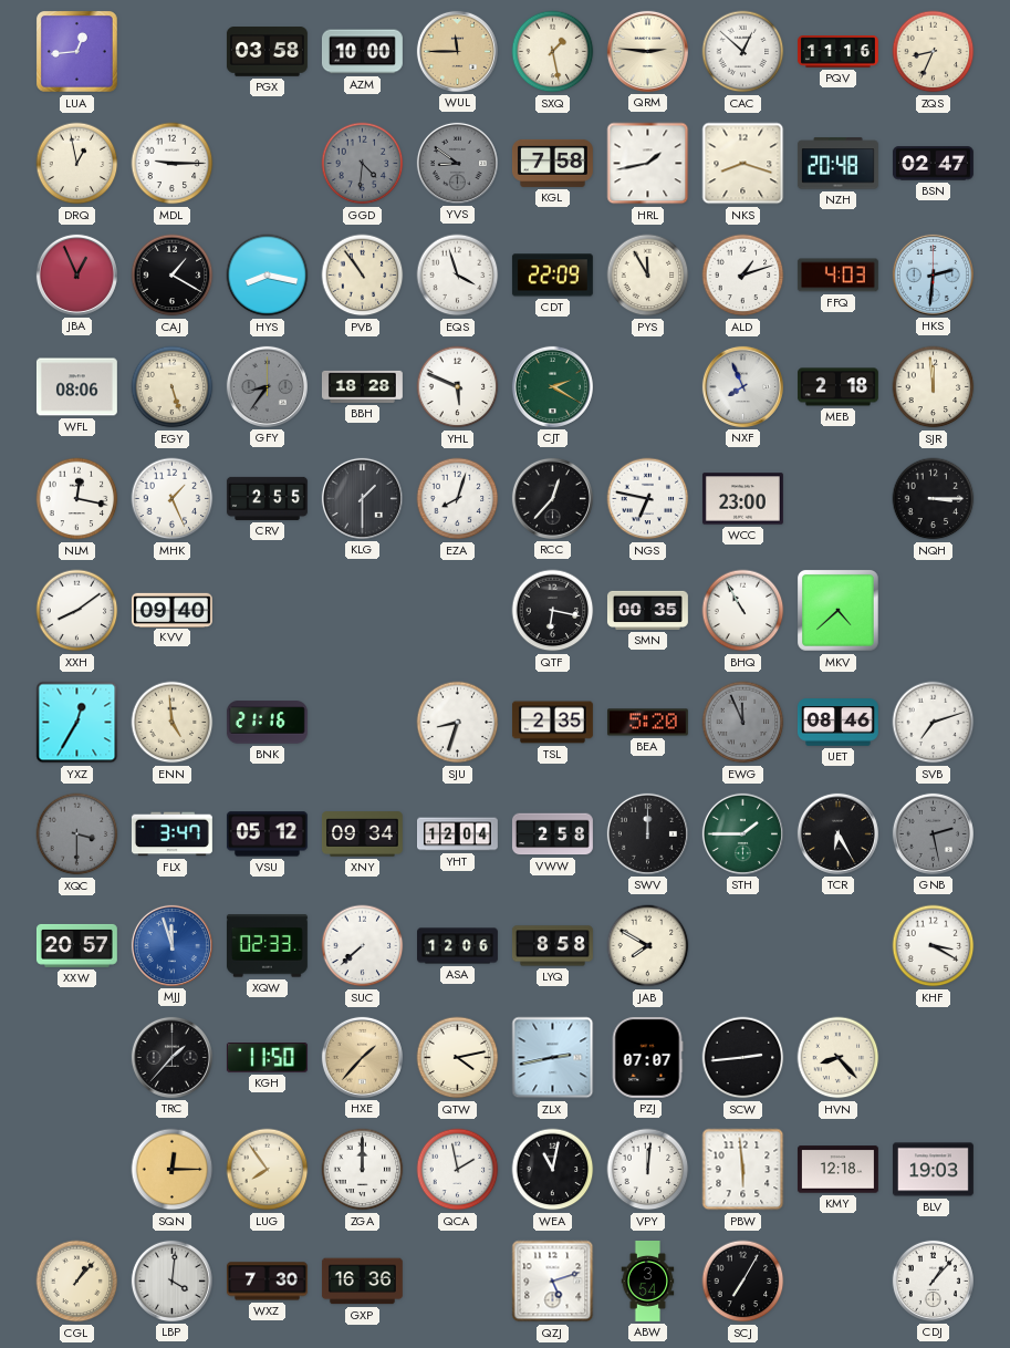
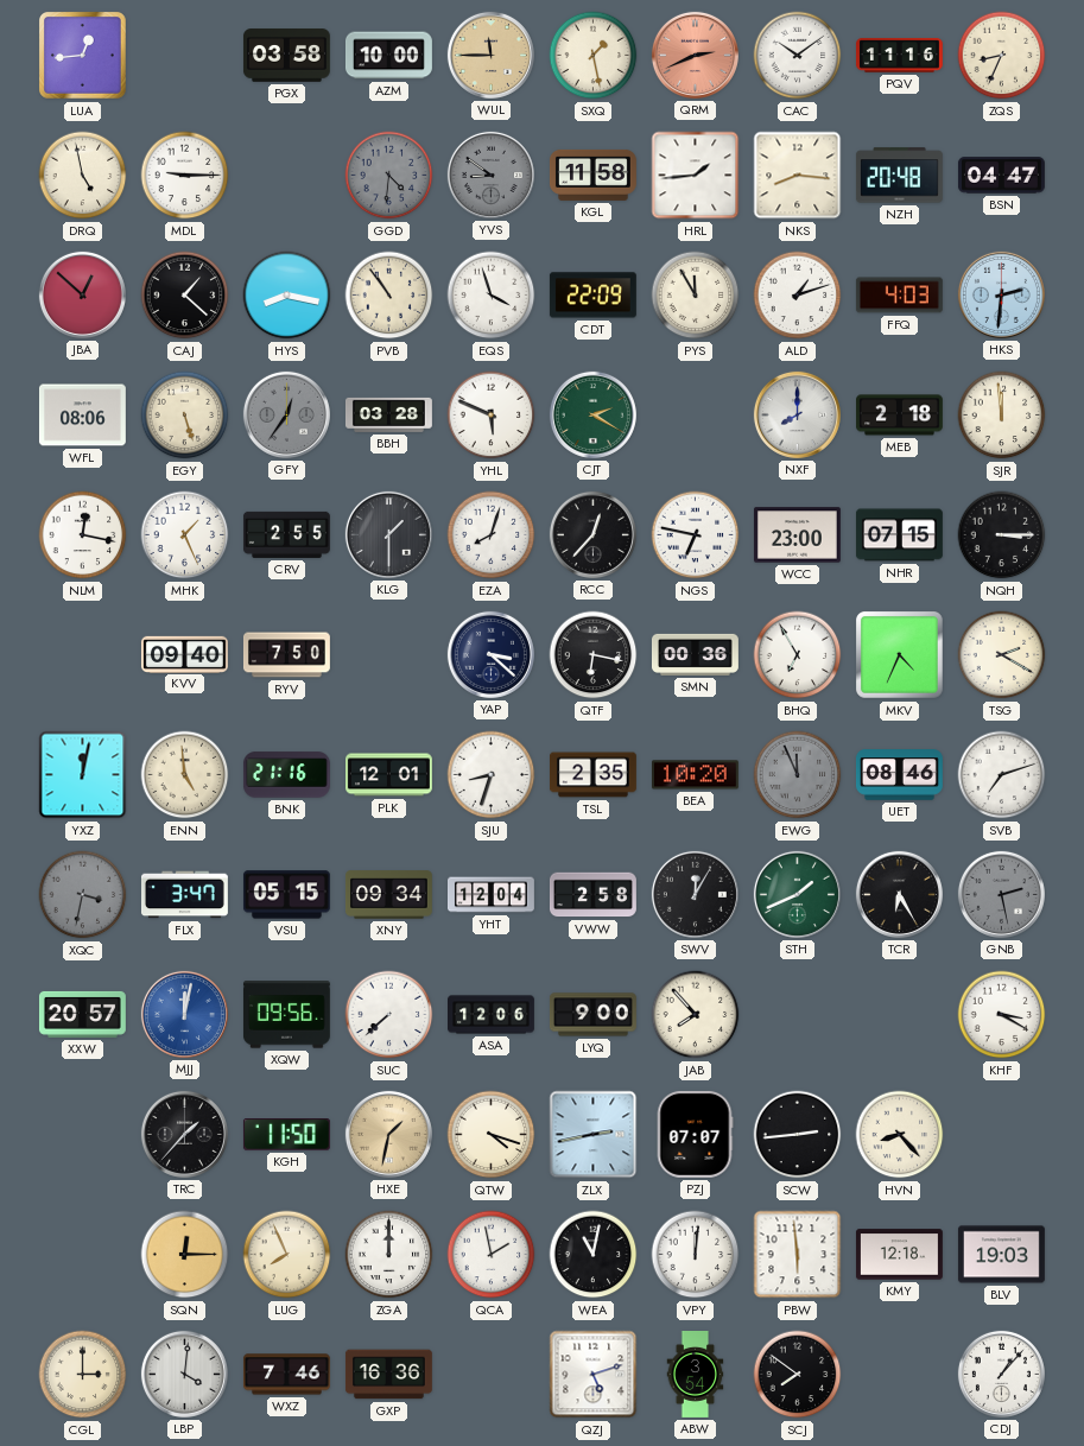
QRM: 2:46 -> 2:41
QRM dial: cream -> salmon
CAC: 12:52 -> 10:09
DRQ: 12:58 -> 4:58
KGL: 7:58 -> 11:58
HRL: 1:43 -> 1:44
NKS: 8:18 -> 8:16
BSN: 02:47 -> 04:47
JBA: 12:56 -> 12:52
CAJ: 1:20 -> 1:22
GFY: 8:36 -> 12:36
BBH: 18:28 -> 03:28
NXF: 7:56 -> 8:00
NHR: none -> 07:15
XXH: 8:09 -> none
RYV: none -> 7:50
YAP: none -> 3:22
SMN: 00:35 -> 00:36
BHQ: 10:55 -> 6:55
MKV: 4:38 -> 4:34
TSG: none -> 2:20
YXZ: 12:35 -> 12:02
PLK: none -> 12:01
BEA: 5:20 -> 10:20
XQC: 3:30 -> 3:32
VSU: 05:12 -> 05:15
SWV: 12:00 -> 12:05
STH: 1:45 -> 1:41
MJJ: 11:57 -> 12:02
XQW: 02:33 -> 09:56
LYQ: 8:58 -> 9:00
JAB: 7:50 -> 7:53
HXE: 1:37 -> 1:32
QTW: 4:13 -> 4:18
LUG: 7:54 -> 7:56
CGL: 1:07 -> 3:00
WXZ: 7:30 -> 7:46
SCJ: 7:05 -> 7:51
